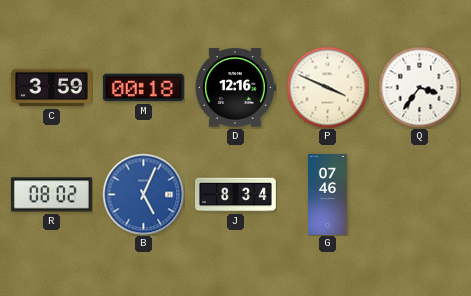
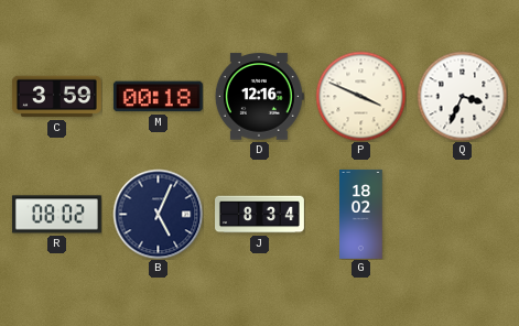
Q: 3:36 -> 3:34
B dial: blue -> navy
G: 07:46 -> 18:02
